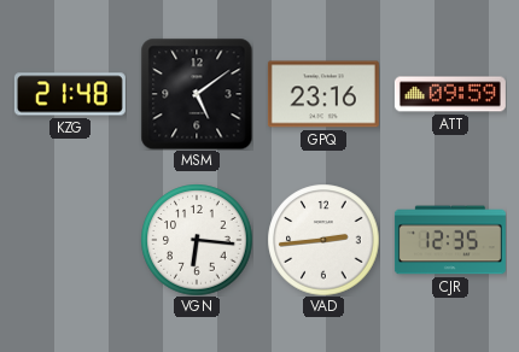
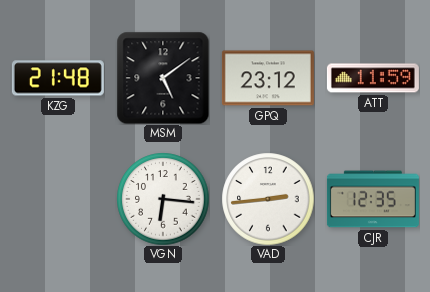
GPQ: 23:16 -> 23:12
ATT: 09:59 -> 11:59
